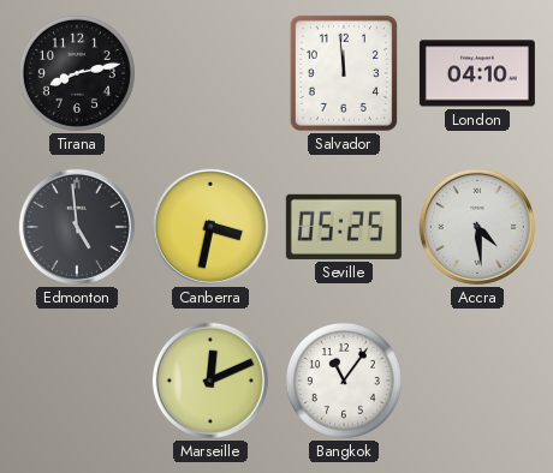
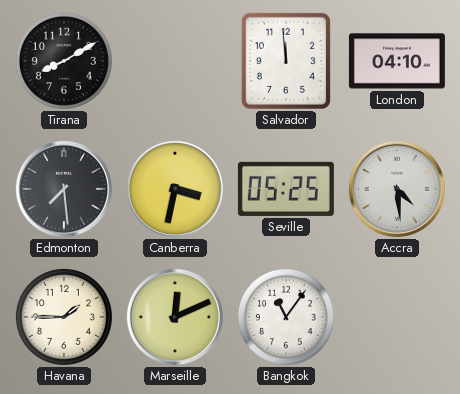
Tirana: 8:13 -> 8:10
Edmonton: 4:59 -> 7:29
Havana: none -> 1:45
